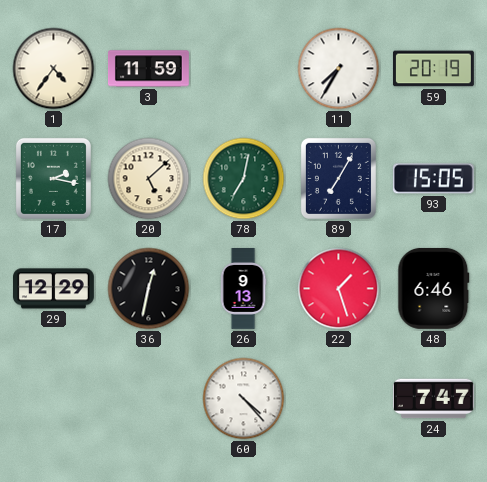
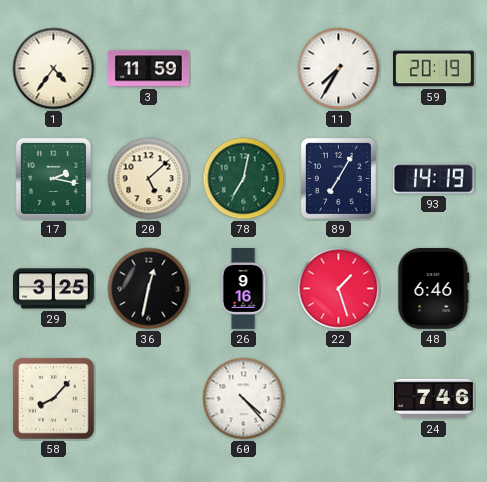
93: 15:05 -> 14:19
29: 12:29 -> 3:25
26: 9:13 -> 9:16
58: none -> 8:07
24: 7:47 -> 7:46
